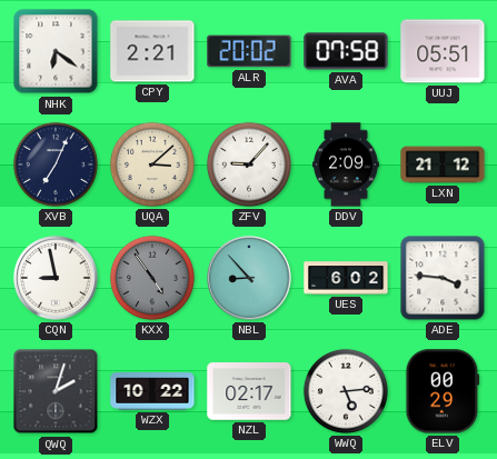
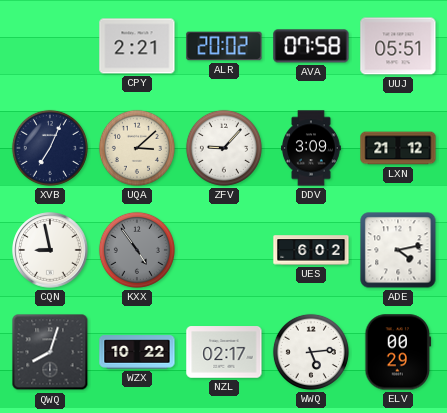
NHK: 6:21 -> none
DDV: 2:09 -> 3:09
NBL: 8:53 -> none
ADE: 3:46 -> 4:13
QWQ: 2:03 -> 8:03
